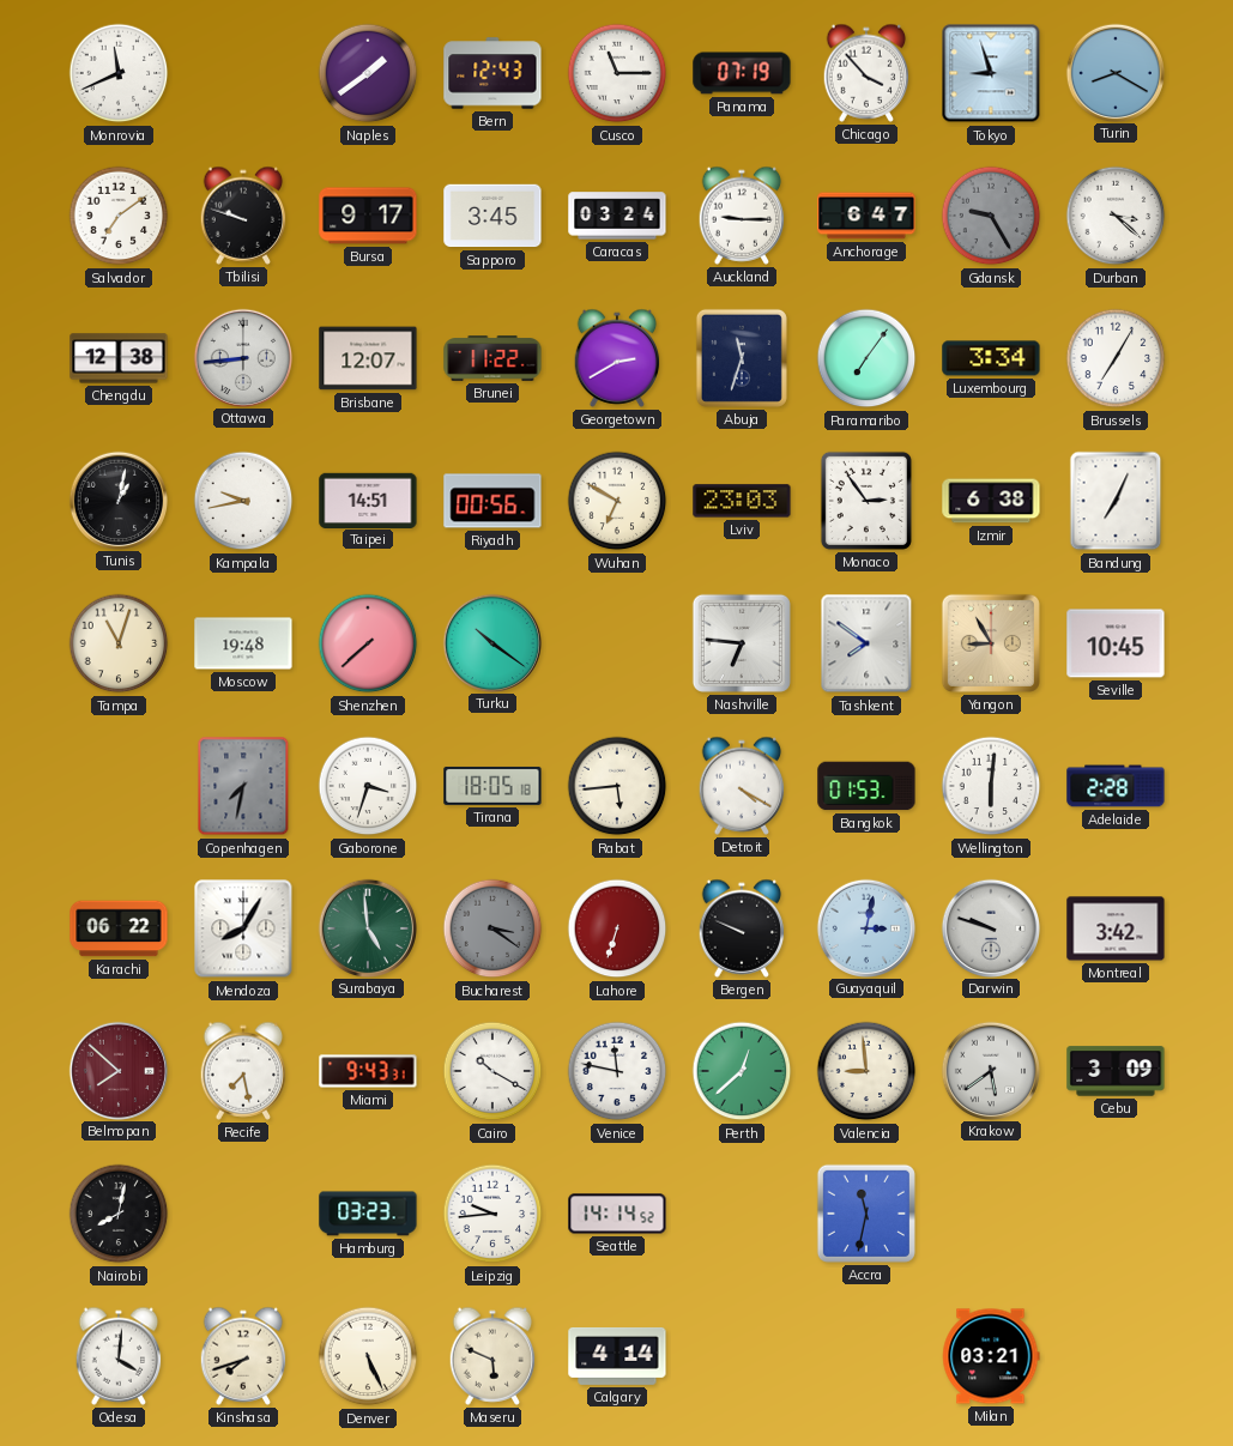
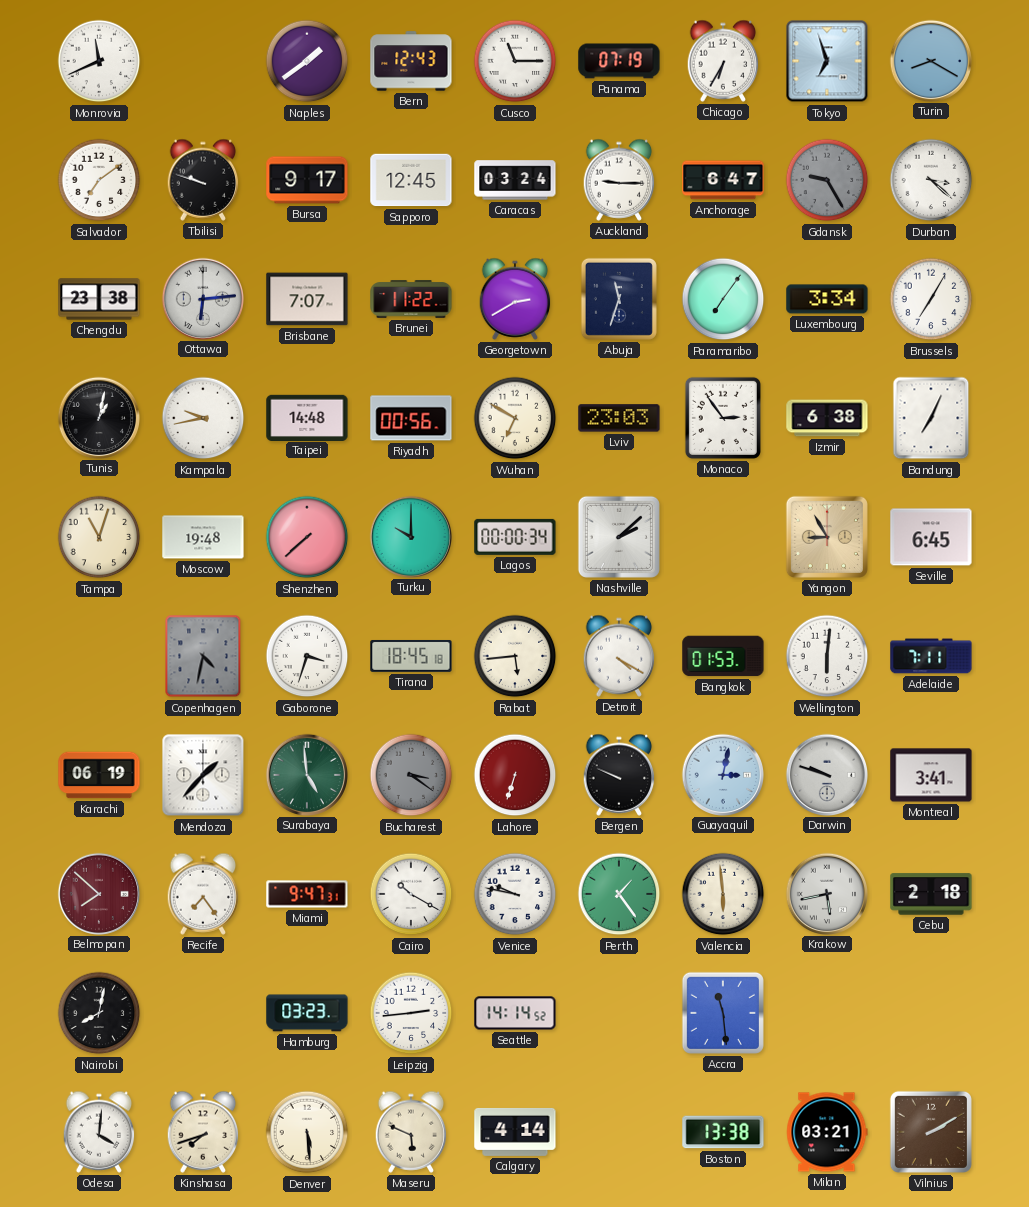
Chicago: 3:53 -> 6:35
Tokyo: 8:57 -> 6:57
Sapporo: 3:45 -> 12:45
Chengdu: 12:38 -> 23:38
Ottawa: 8:44 -> 6:14
Brisbane: 12:07 -> 7:07
Taipei: 14:51 -> 14:48
Turku: 10:21 -> 10:00
Lagos: none -> 00:00
Nashville: 6:46 -> 2:08
Tashkent: 7:51 -> none
Seville: 10:45 -> 6:45
Copenhagen: 7:32 -> 4:32
Tirana: 18:05 -> 18:45
Adelaide: 2:28 -> 7:11
Karachi: 06:22 -> 06:19
Mendoza: 8:05 -> 1:37
Montreal: 3:42 -> 3:41
Recife: 7:28 -> 7:24
Miami: 9:43 -> 9:47
Venice: 11:47 -> 9:47
Perth: 12:38 -> 1:24
Valencia: 8:59 -> 5:59
Krakow: 5:39 -> 5:43
Cebu: 3:09 -> 2:18
Leipzig: 9:44 -> 2:44
Accra: 11:32 -> 11:29
Denver: 5:26 -> 5:29
Boston: none -> 13:38
Vilnius: none -> 2:10
